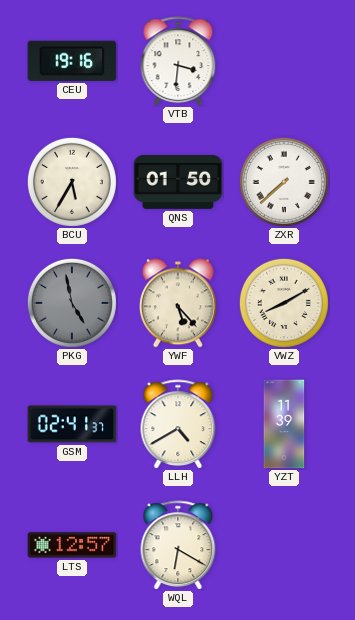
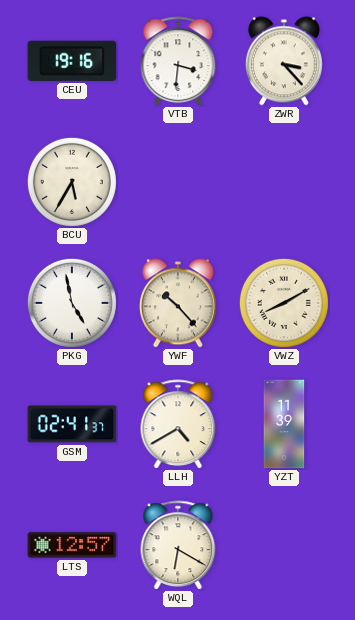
ZWR: none -> 3:23
QNS: 01:50 -> none
ZXR: 7:38 -> none
PKG dial: grey -> white
YWF: 5:23 -> 10:23
